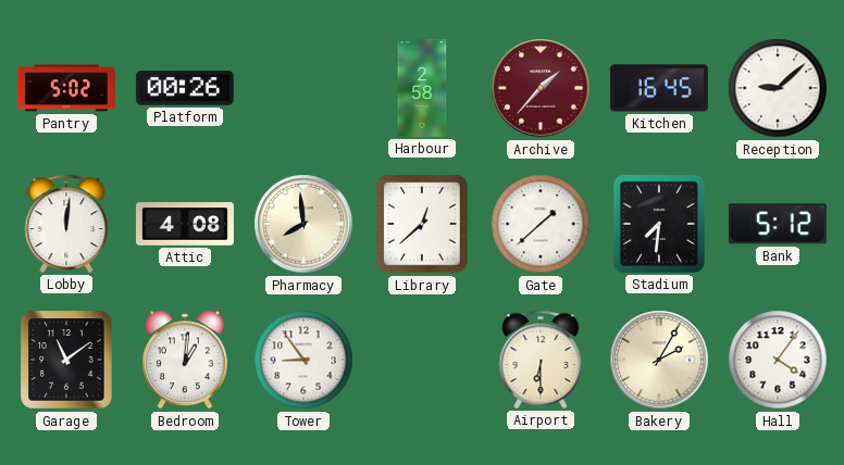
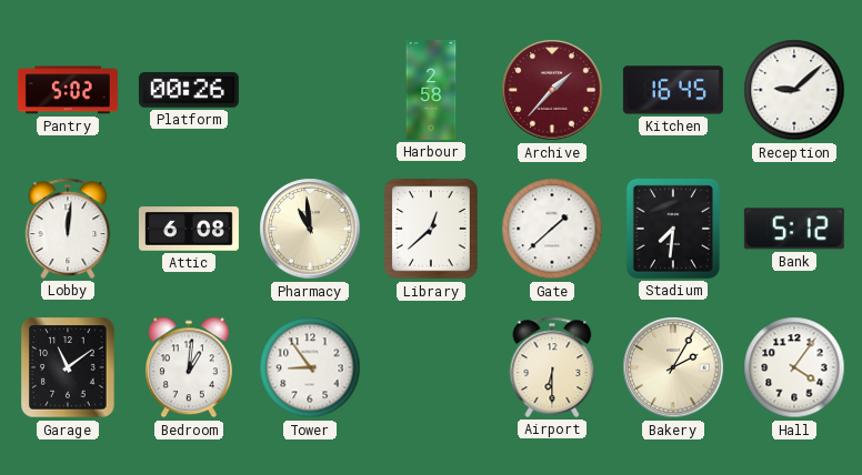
Attic: 4:08 -> 6:08
Pharmacy: 7:59 -> 10:59
